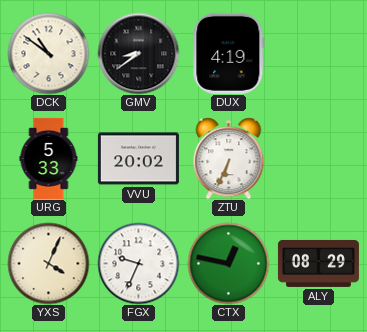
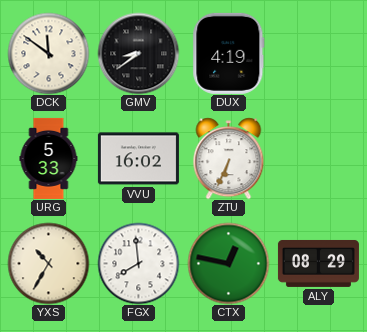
DCK: 10:51 -> 11:51
VVU: 20:02 -> 16:02
YXS: 4:04 -> 10:35
FGX: 9:34 -> 7:59
